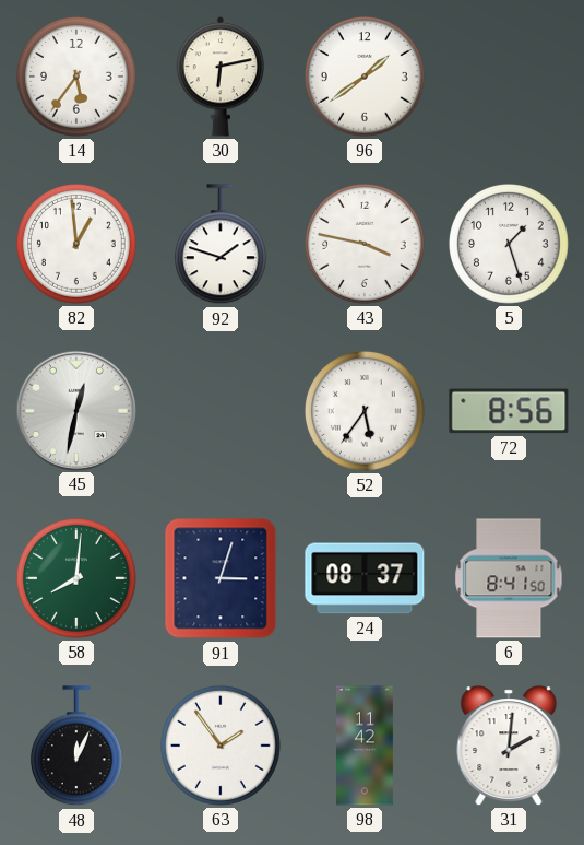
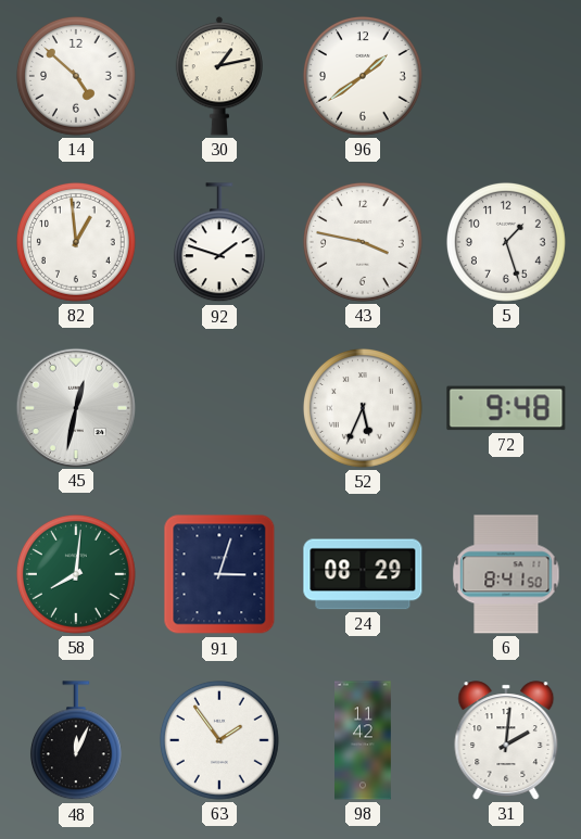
14: 5:36 -> 4:52
30: 6:13 -> 1:13
52: 5:36 -> 5:34
72: 8:56 -> 9:48
24: 08:37 -> 08:29
